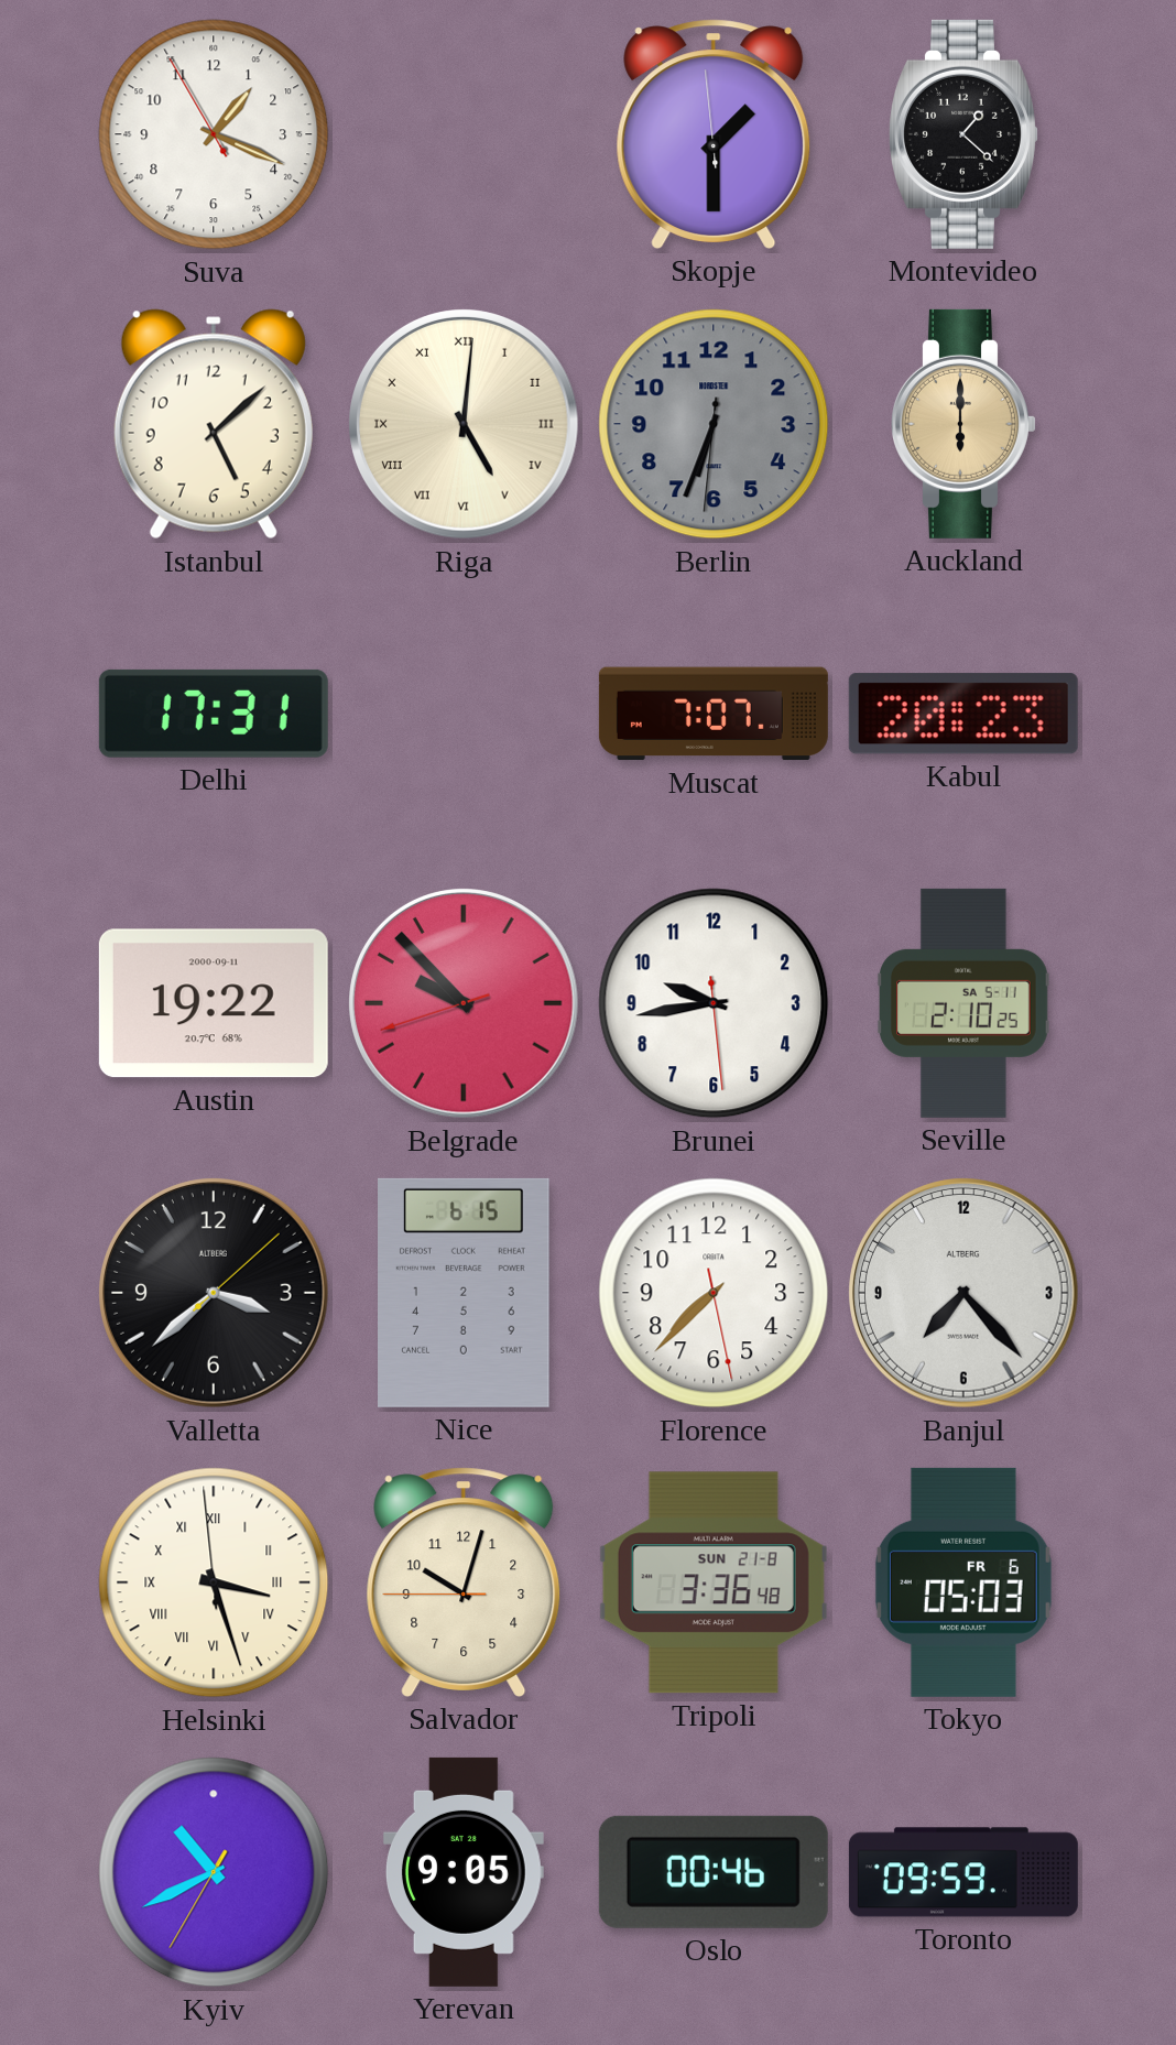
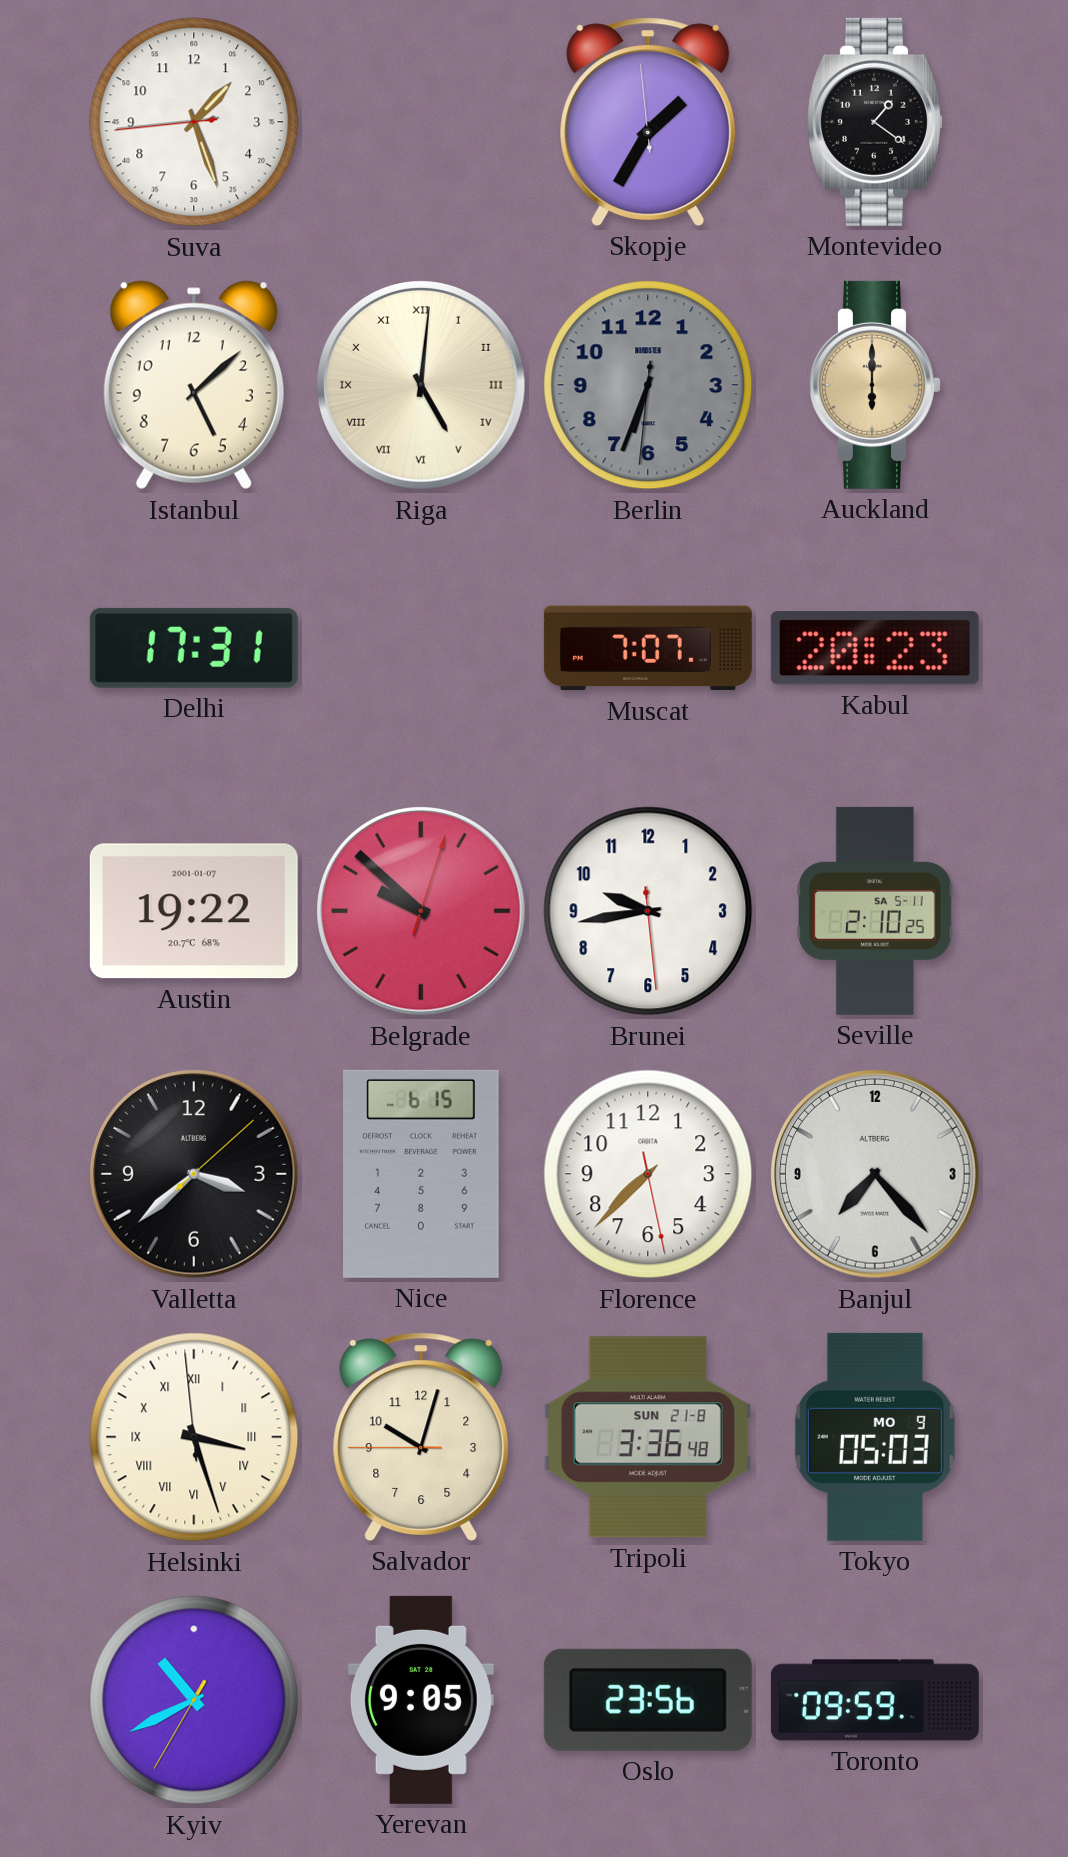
Suva: 1:18 -> 1:26
Skopje: 1:29 -> 1:34
Montevideo: 1:22 -> 1:21
Austin date: 2000-09-11 -> 2001-01-07
Belgrade: 9:52:42 -> 9:52:03
Tokyo date: FR 6 -> MO 9
Oslo: 00:46 -> 23:56
